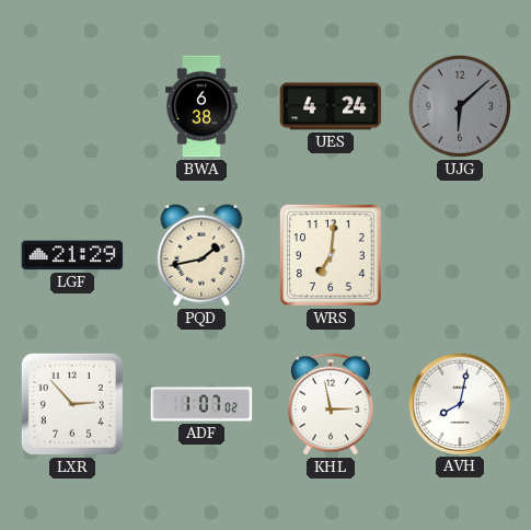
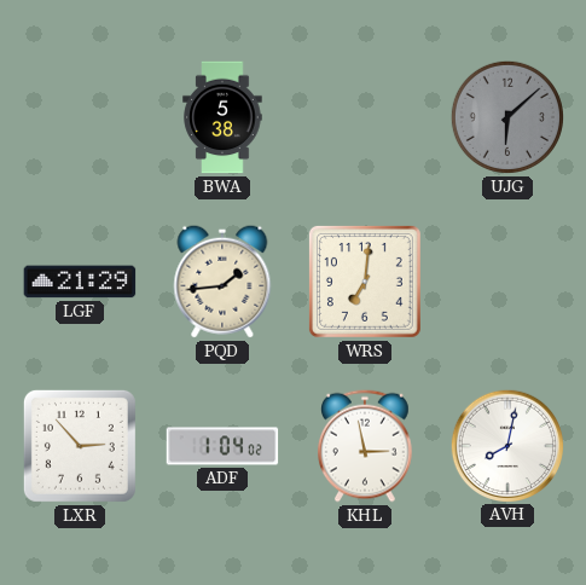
BWA: 6:38 -> 5:38
UES: 4:24 -> none
PQD: 1:43 -> 1:44
ADF: 1:07 -> 1:04
